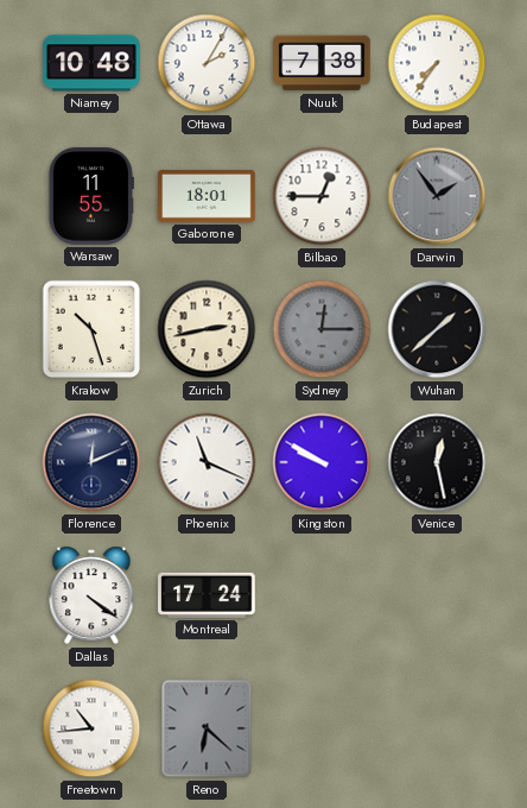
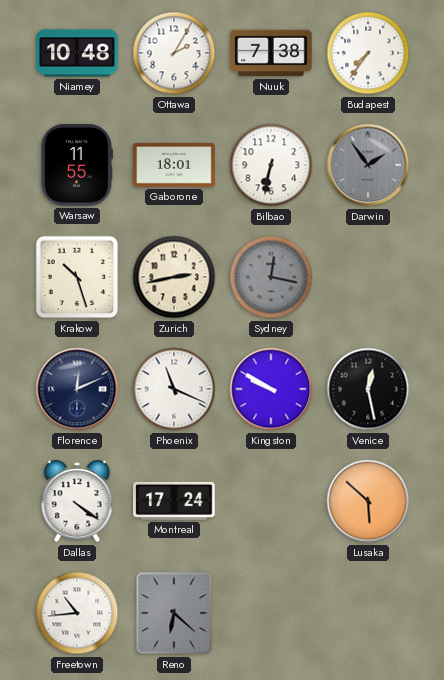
Bilbao: 12:45 -> 6:32
Sydney: 12:15 -> 12:17
Wuhan: 1:38 -> none
Lusaka: none -> 5:52
